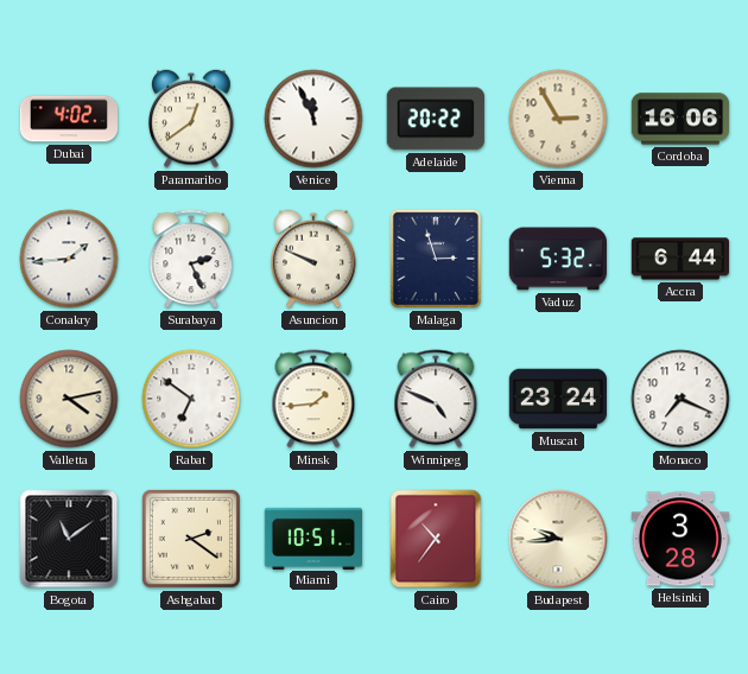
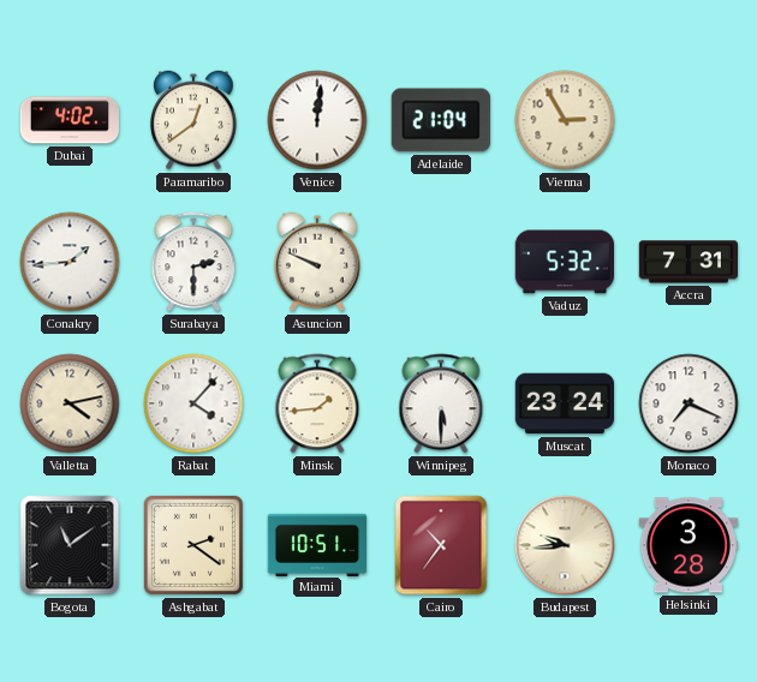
Venice: 11:56 -> 12:01
Adelaide: 20:22 -> 21:04
Cordoba: 16:06 -> none
Surabaya: 2:26 -> 2:30
Malaga: 2:57 -> none
Accra: 6:44 -> 7:31
Rabat: 6:51 -> 4:07
Winnipeg: 4:49 -> 5:30
